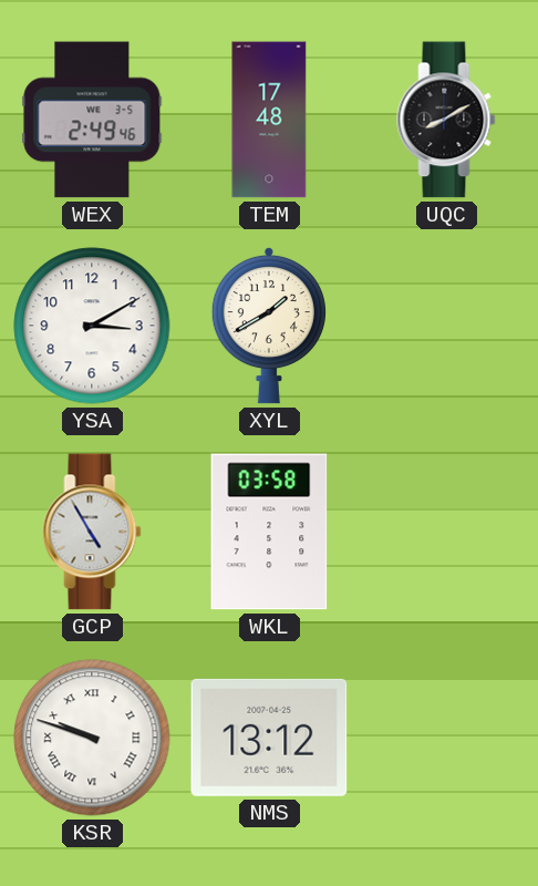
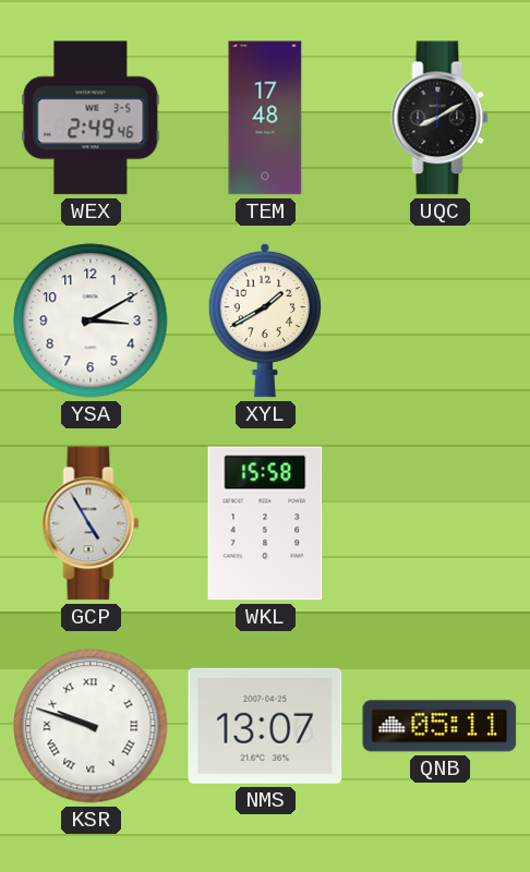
WKL: 03:58 -> 15:58
NMS: 13:12 -> 13:07
QNB: none -> 05:11
